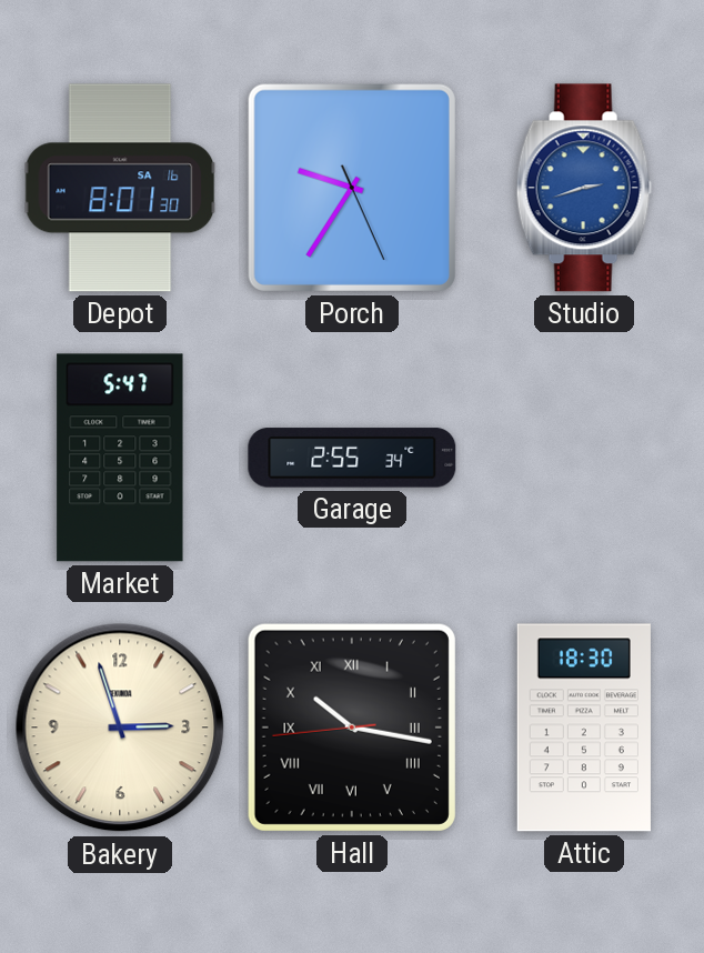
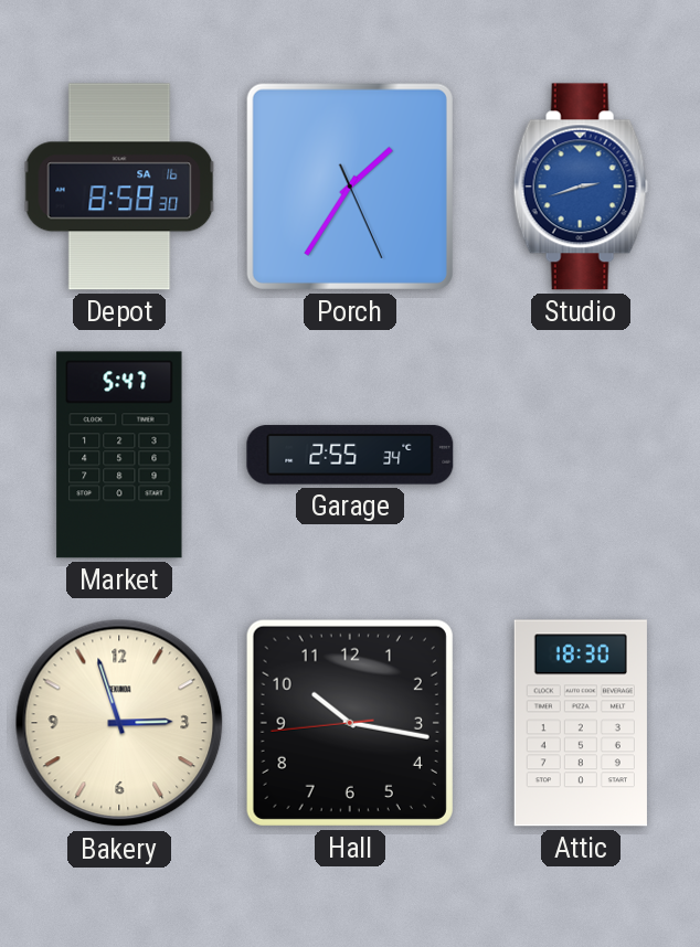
Depot: 8:01 -> 8:58
Porch: 9:35 -> 1:35
Hall numerals: Roman -> Arabic
